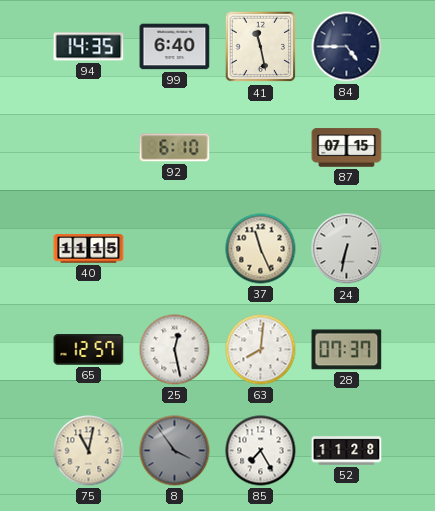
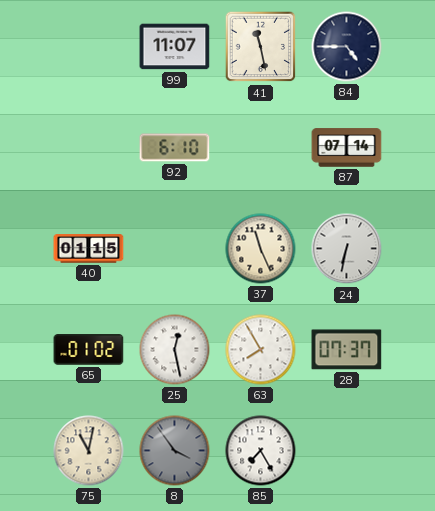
94: 14:35 -> none
99: 6:40 -> 11:07
87: 07:15 -> 07:14
40: 11:15 -> 01:15
65: 12:57 -> 01:02
63: 8:01 -> 7:55
52: 11:28 -> none
